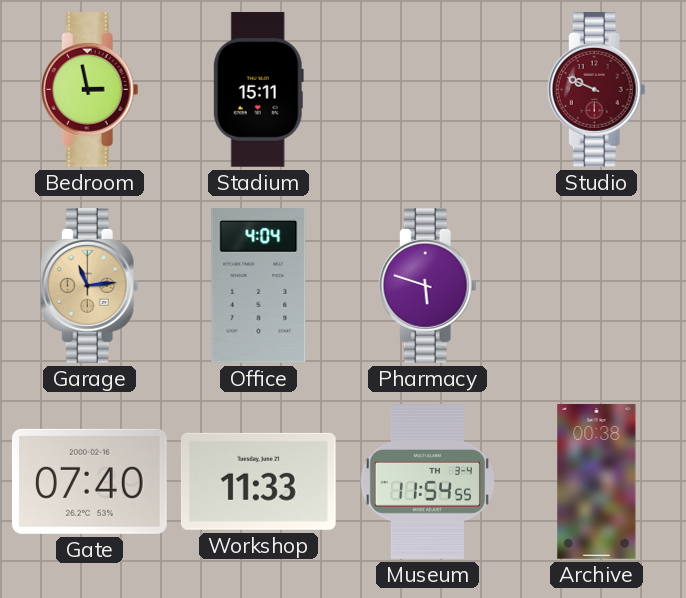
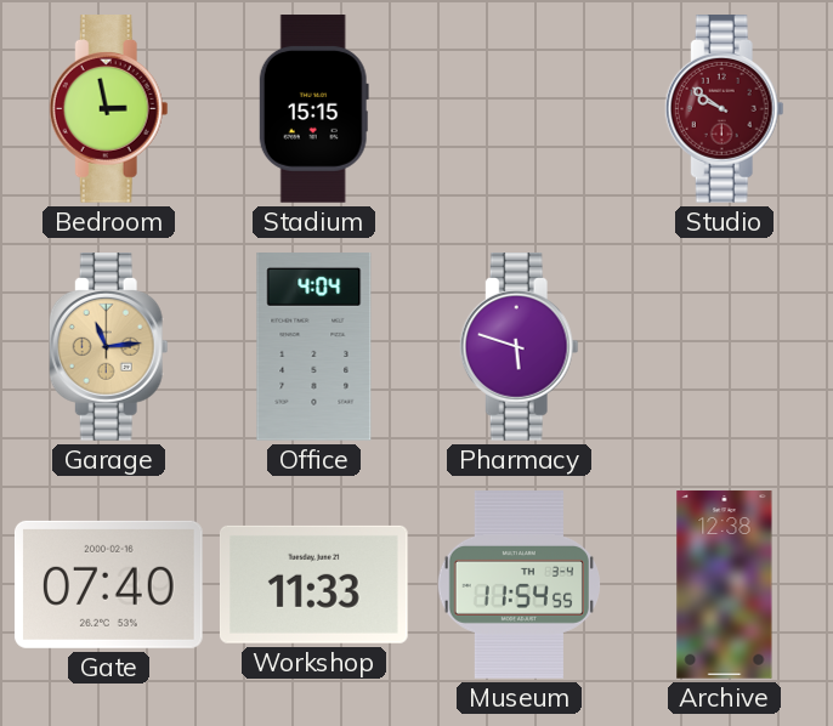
Stadium: 15:11 -> 15:15
Studio: 9:49 -> 9:51
Archive: 00:38 -> 12:38
